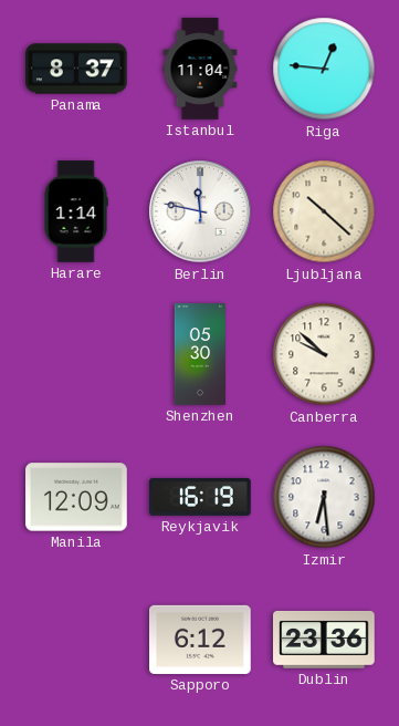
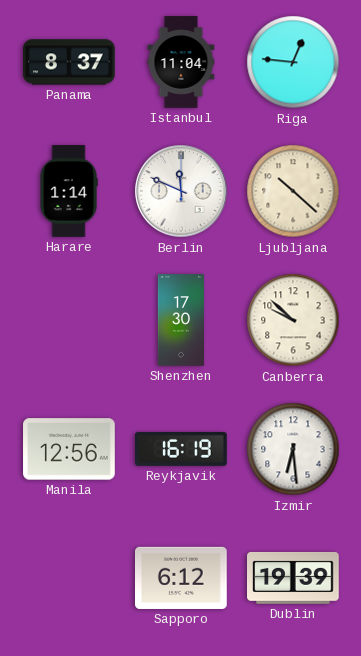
Berlin: 11:47 -> 11:49
Shenzhen: 05:30 -> 17:30
Manila: 12:09 -> 12:56
Dublin: 23:36 -> 19:39
